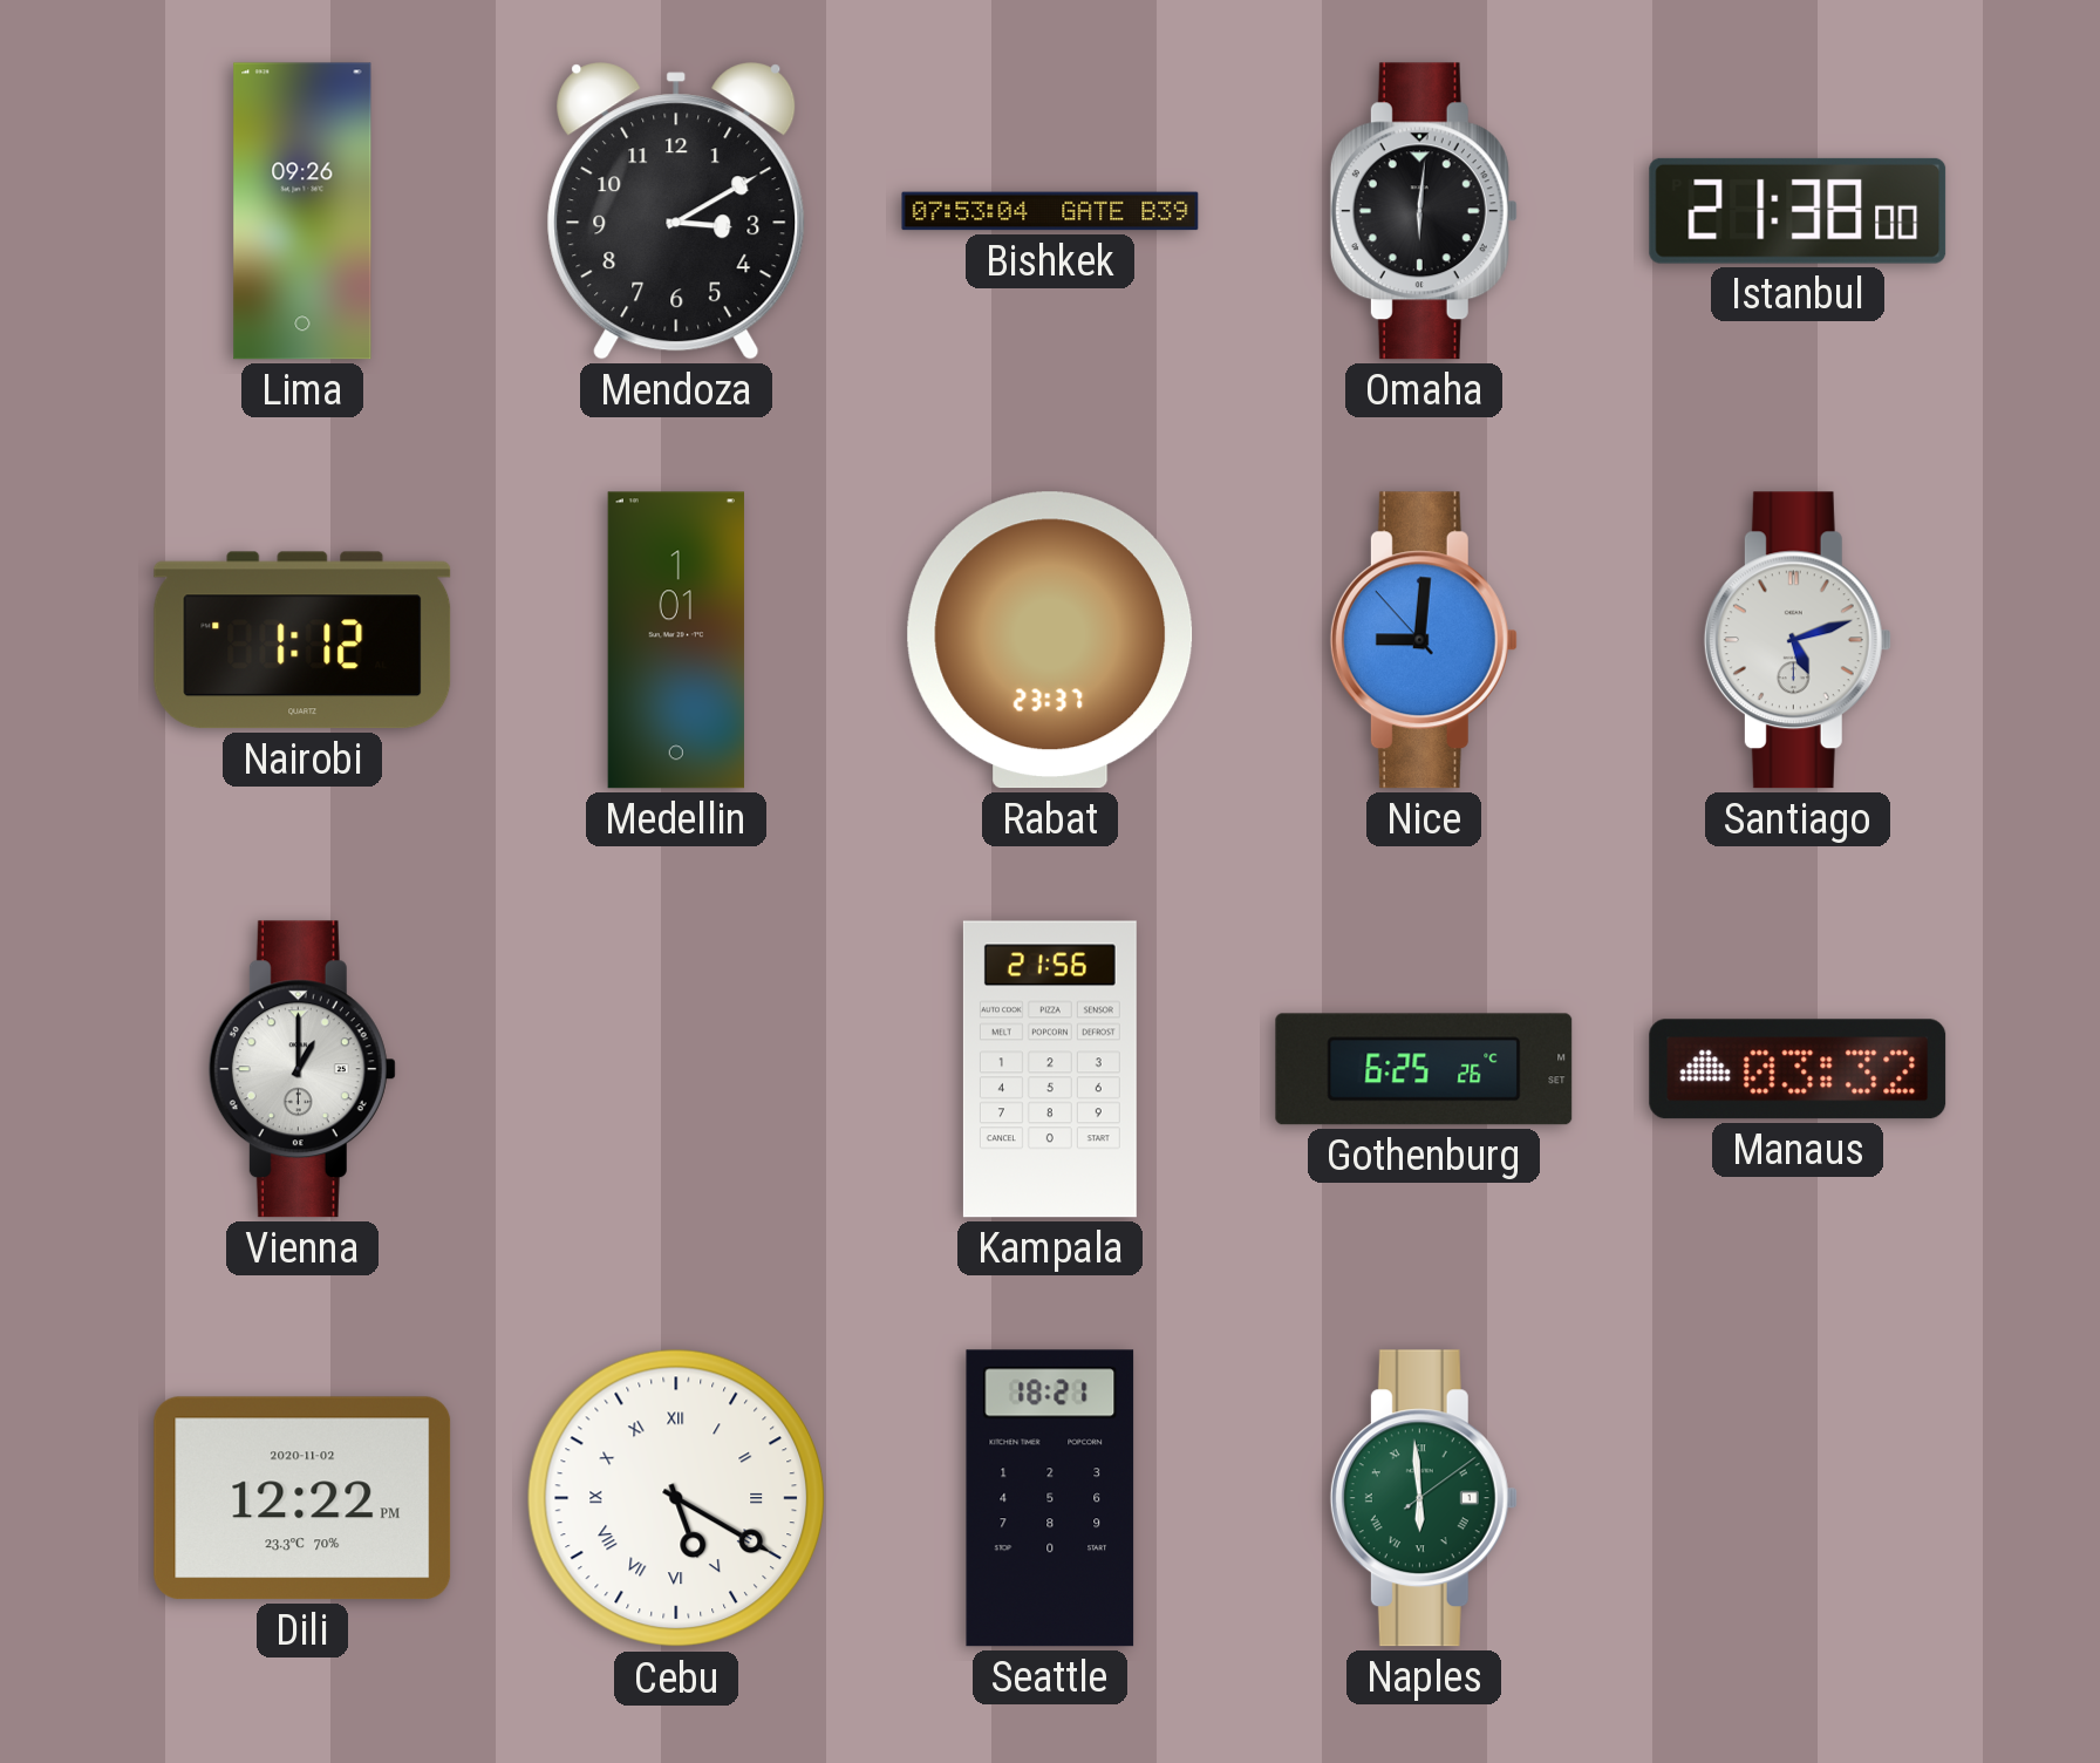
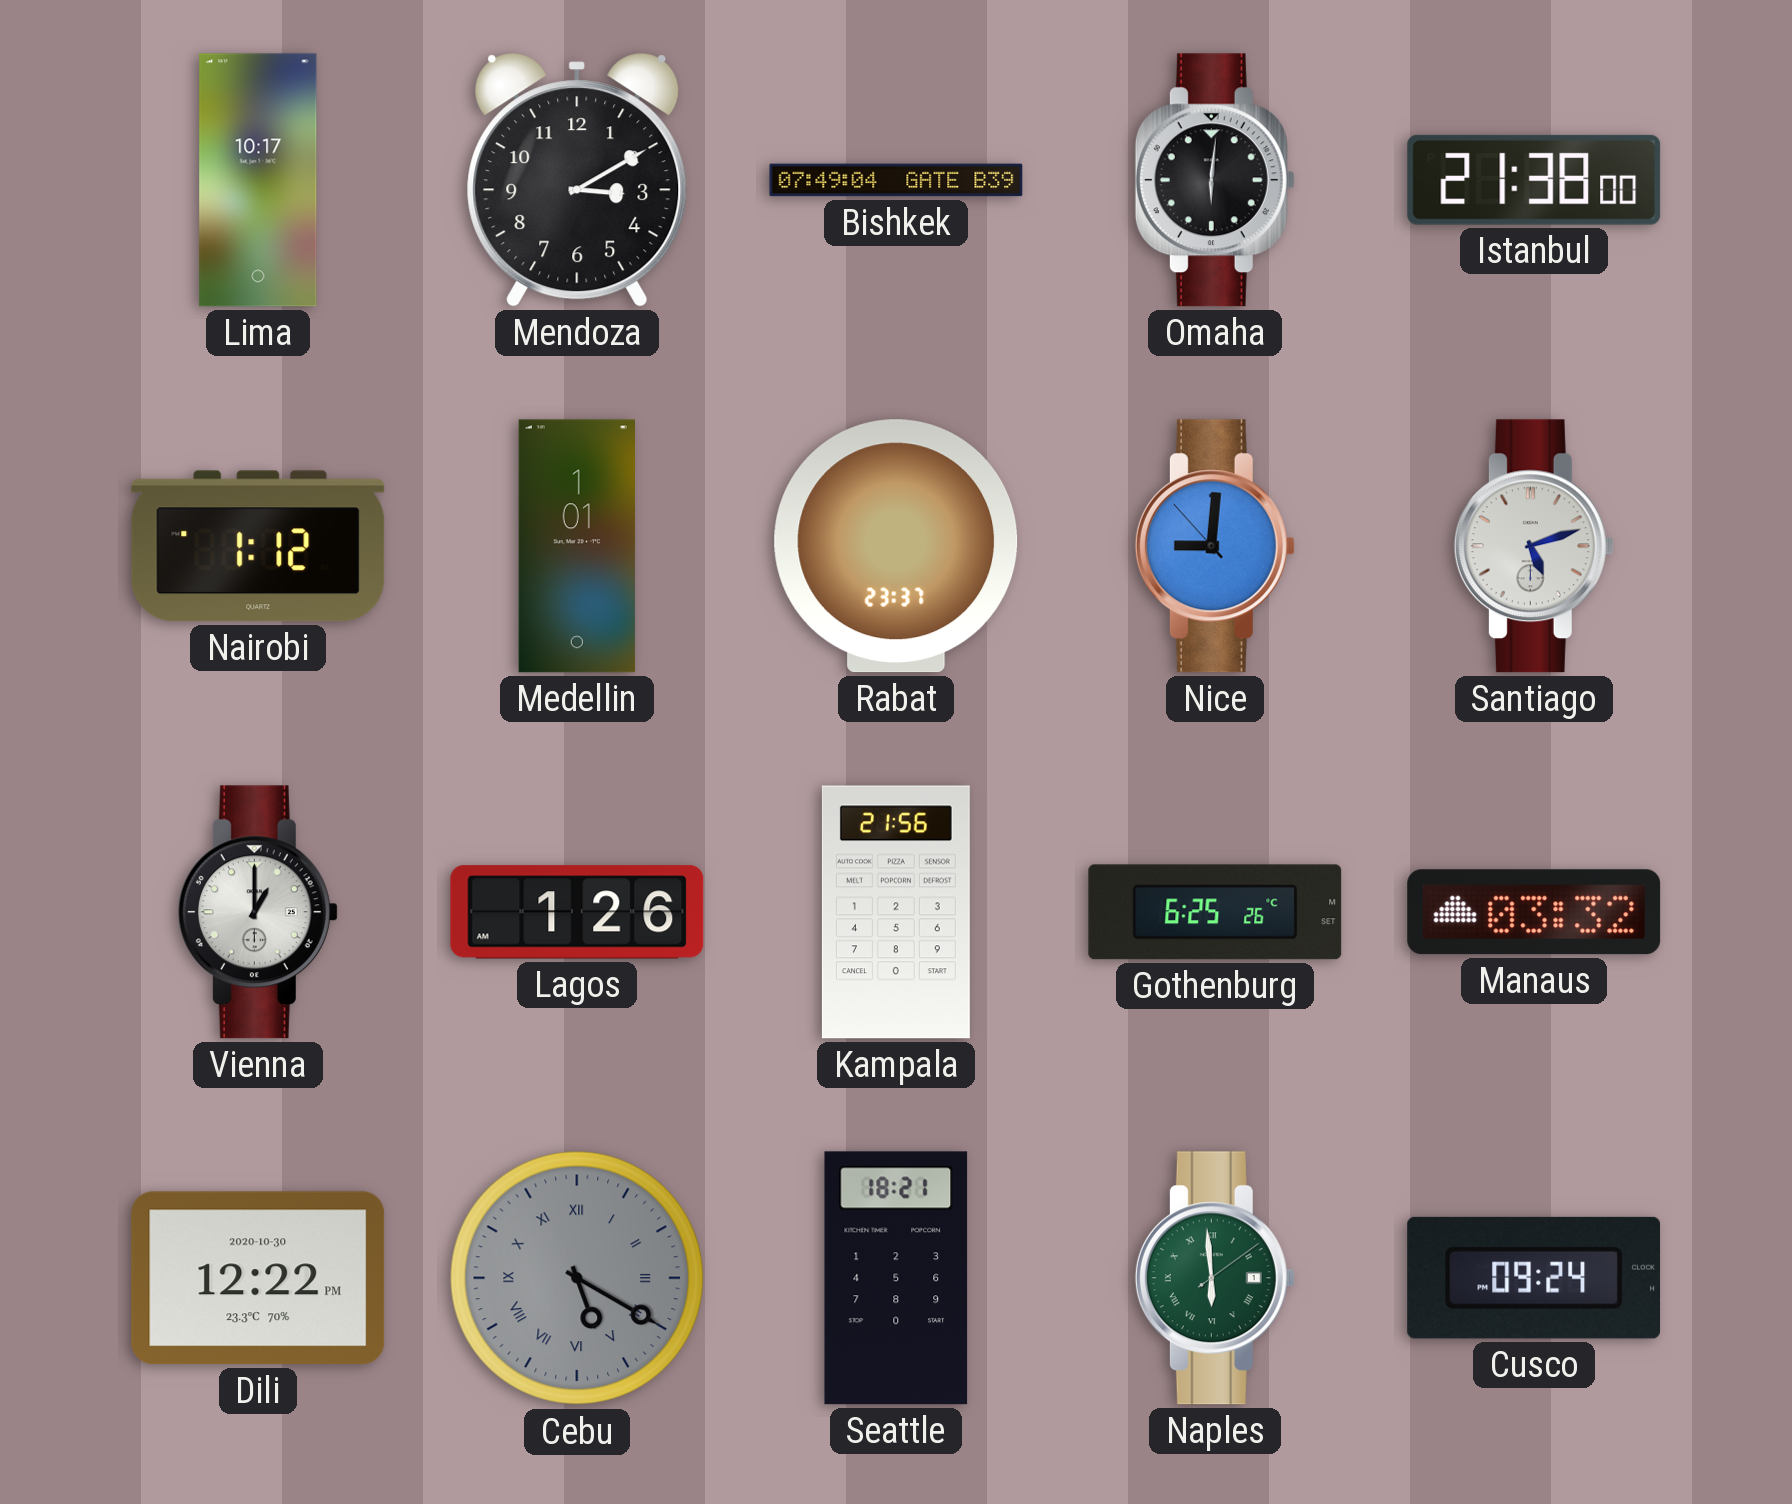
Lima: 09:26 -> 10:17
Bishkek: 07:53 -> 07:49
Lagos: none -> 1:26
Dili date: 2020-11-02 -> 2020-10-30
Cebu dial: white -> grey
Cusco: none -> 09:24
